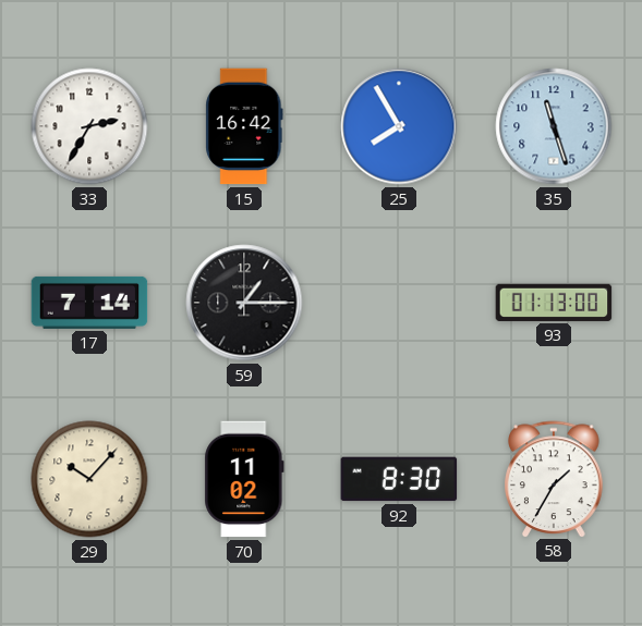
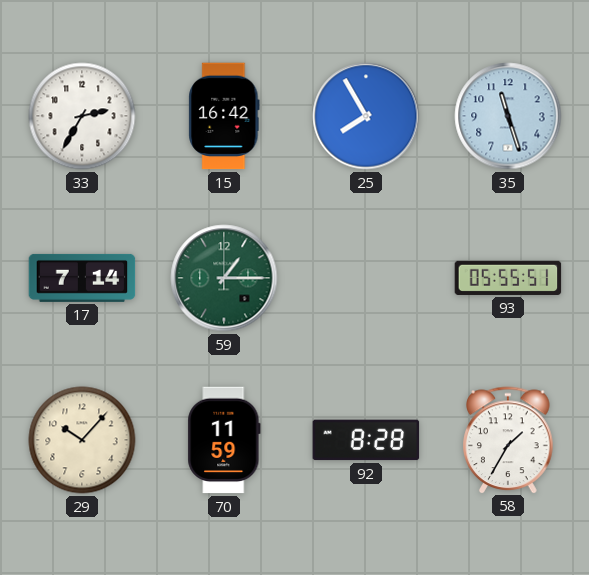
59 dial: black -> green
93: 01:13 -> 05:55
70: 11:02 -> 11:59
92: 8:30 -> 8:28
